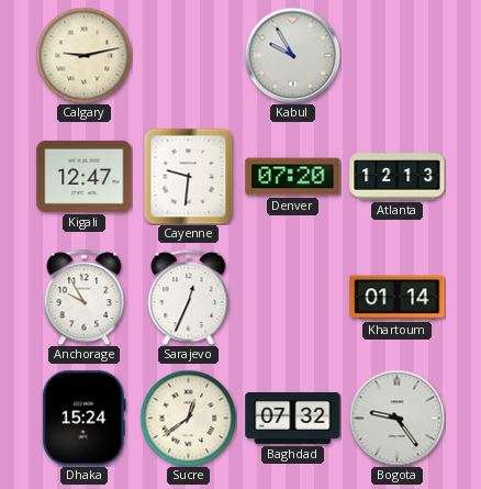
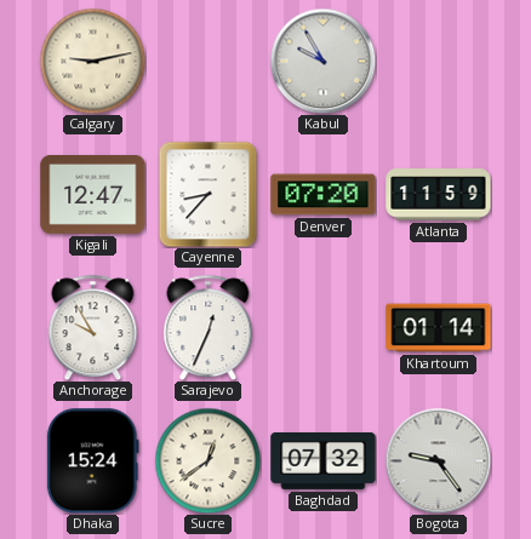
Cayenne: 9:31 -> 8:37
Atlanta: 12:13 -> 11:59
